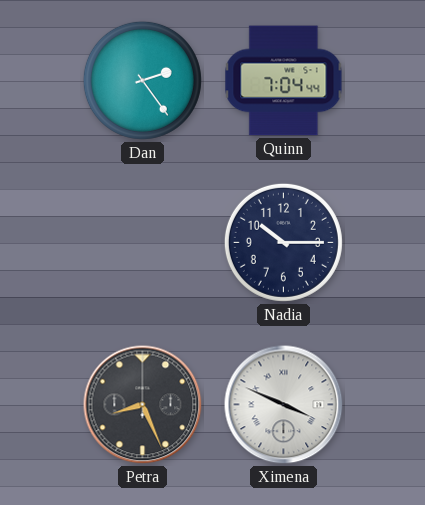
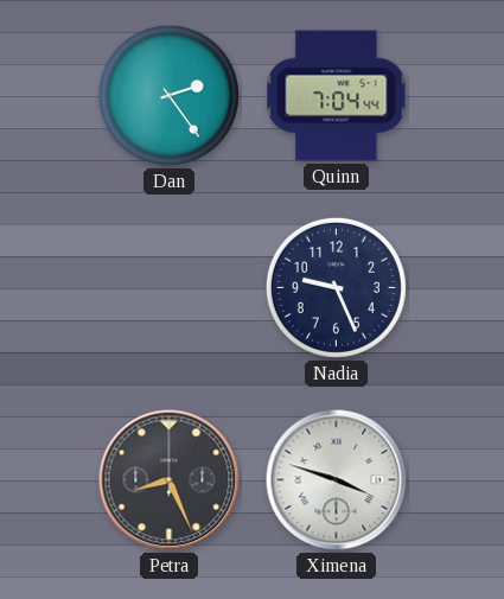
Nadia: 10:15 -> 9:26
Ximena: 3:49 -> 3:48
